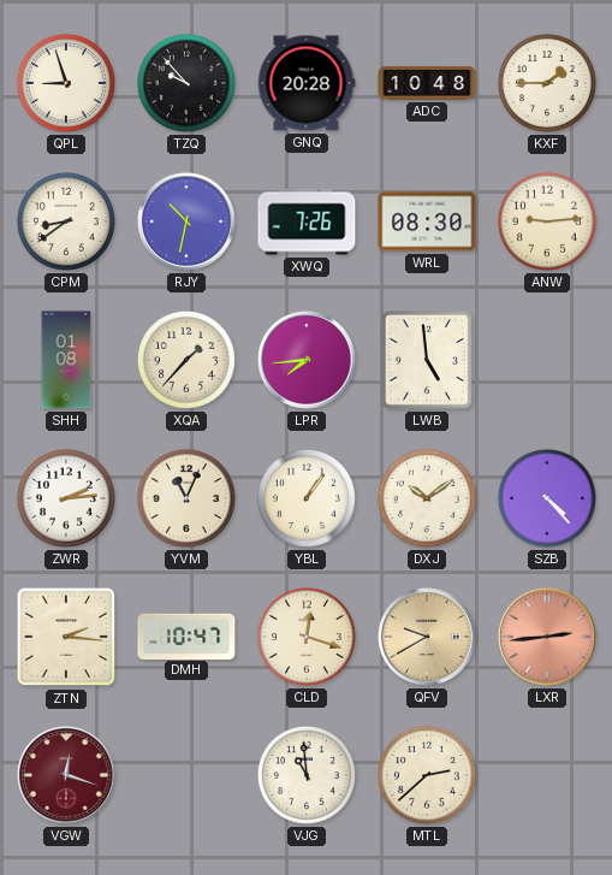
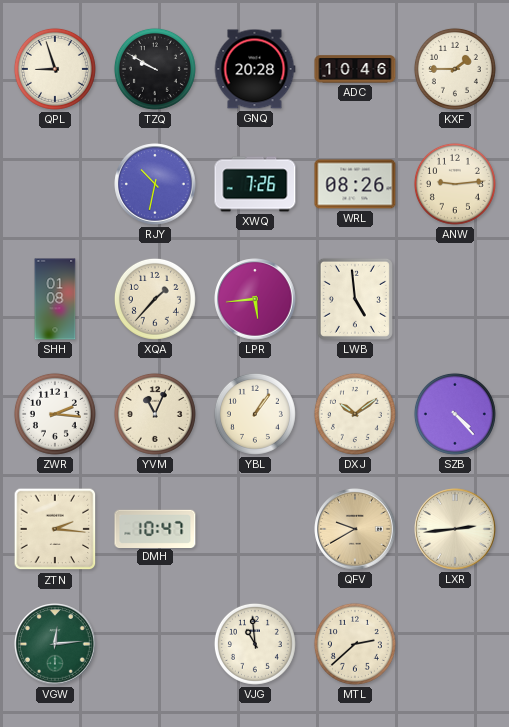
TZQ: 9:53 -> 9:50
ADC: 10:48 -> 10:46
CPM: 8:39 -> none
WRL: 08:30 -> 08:26
LPR: 7:44 -> 5:44
ZWR: 2:14 -> 2:16
CLD: 12:18 -> none
LXR dial: salmon -> cream
VGW: 12:18 -> 12:14
VGW dial: burgundy -> green
